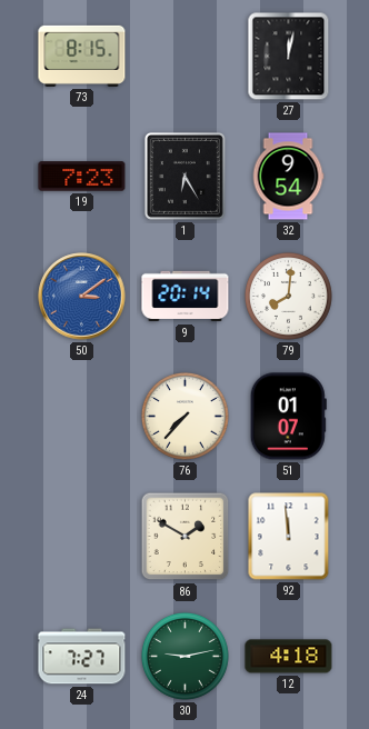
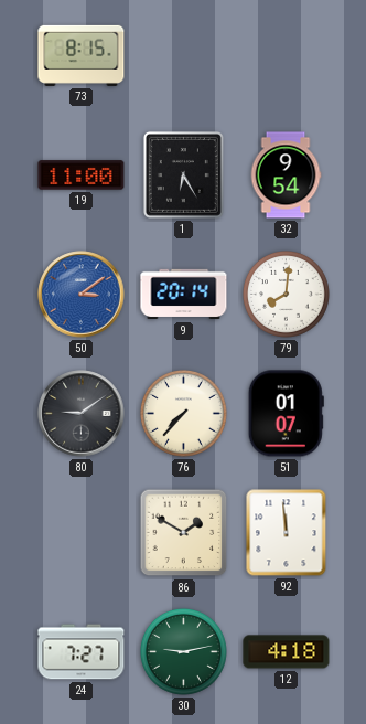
27: 12:02 -> none
19: 7:23 -> 11:00
80: none -> 9:09
